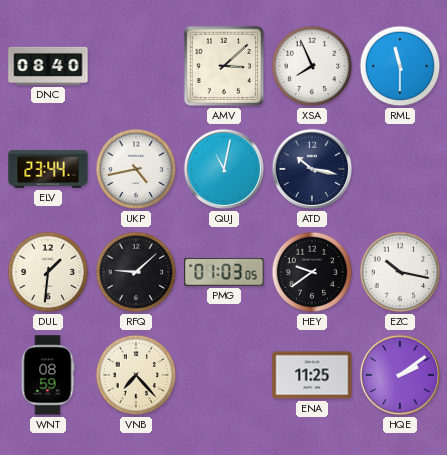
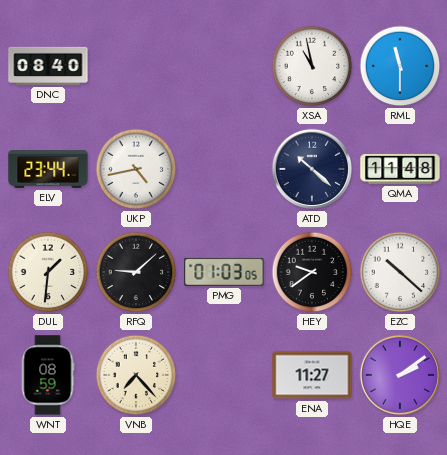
AMV: 3:08 -> none
XSA: 7:56 -> 10:58
QUJ: 11:02 -> none
ATD: 10:17 -> 10:22
QMA: none -> 11:48
EZC: 10:17 -> 10:22
ENA: 11:25 -> 11:27
